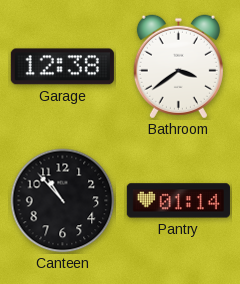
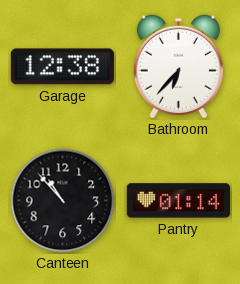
Bathroom: 3:39 -> 6:37
